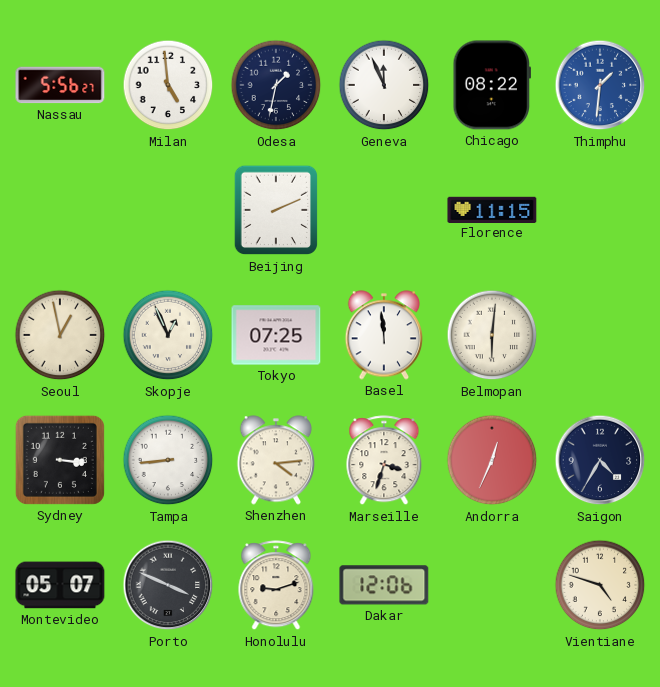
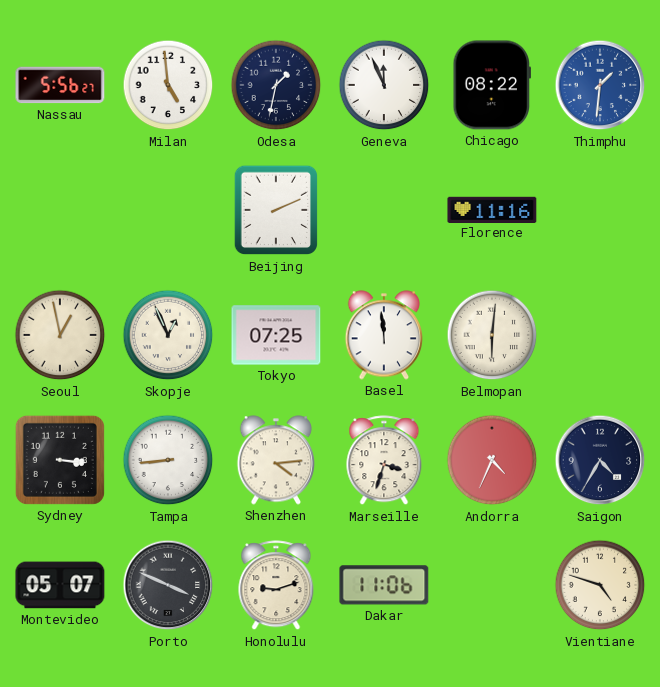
Florence: 11:15 -> 11:16
Andorra: 12:34 -> 4:34
Dakar: 12:06 -> 11:06
